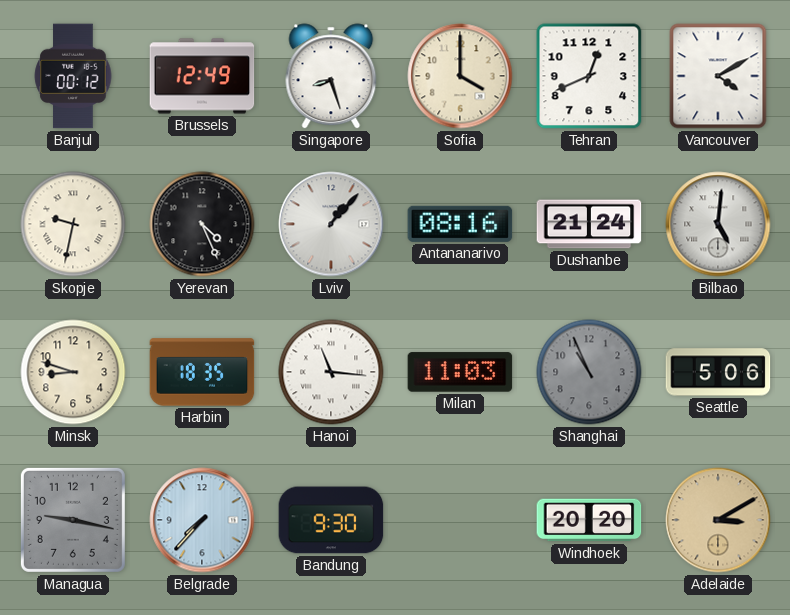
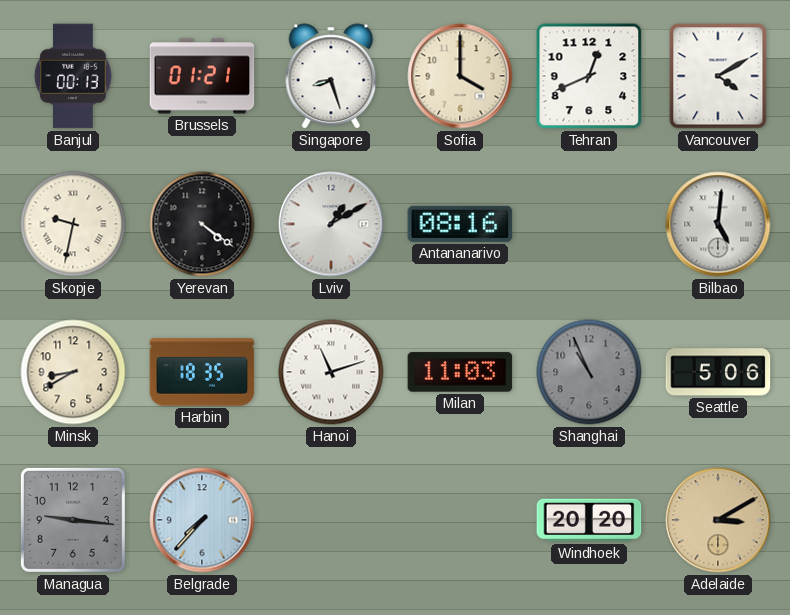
Banjul: 00:12 -> 00:13
Brussels: 12:49 -> 01:21
Yerevan: 4:26 -> 4:21
Lviv: 1:07 -> 1:10
Dushanbe: 21:24 -> none
Minsk: 8:48 -> 8:40
Hanoi: 11:16 -> 11:12
Managua: 9:17 -> 9:16
Bandung: 9:30 -> none
